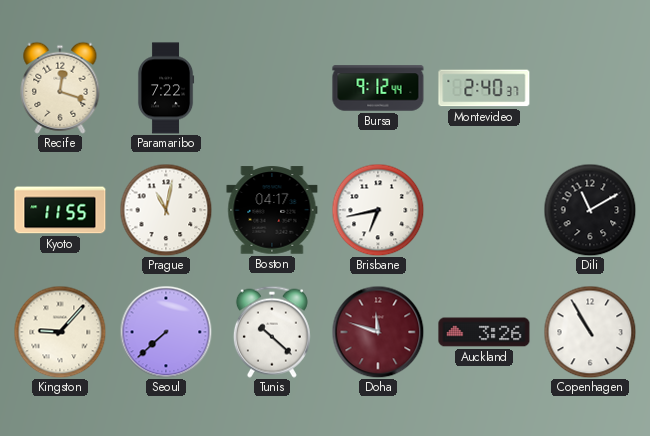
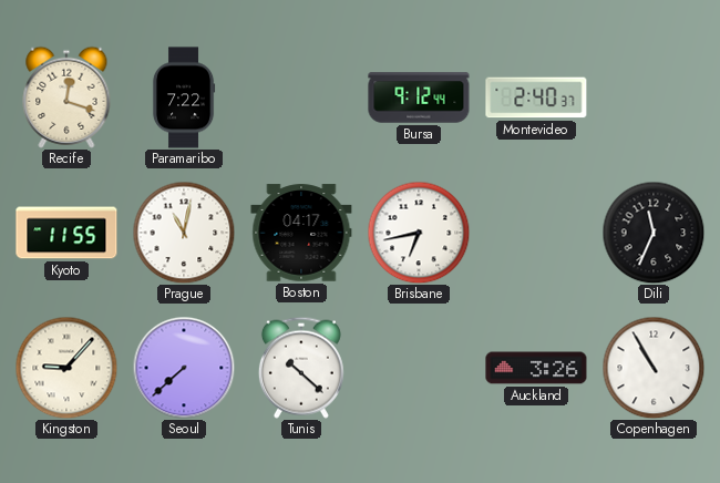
Dili: 11:10 -> 11:34
Doha: 11:48 -> none
